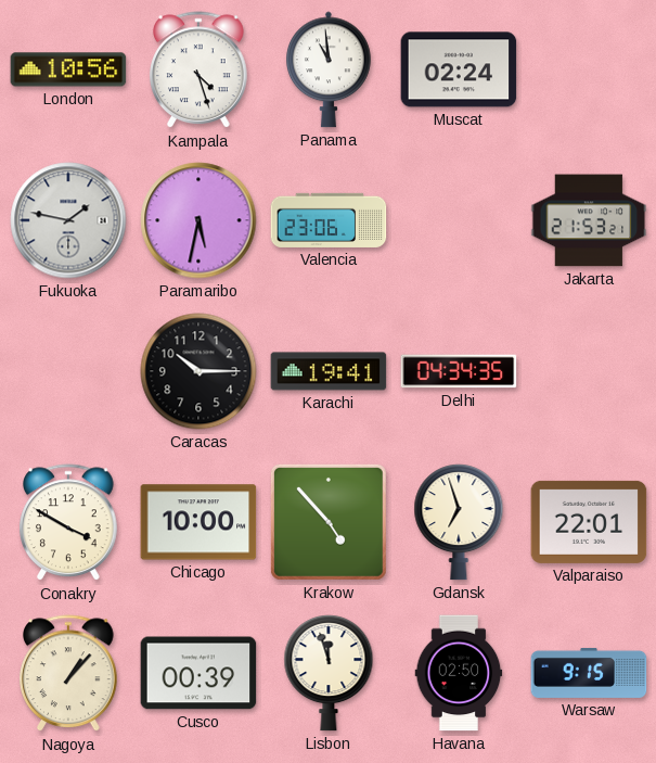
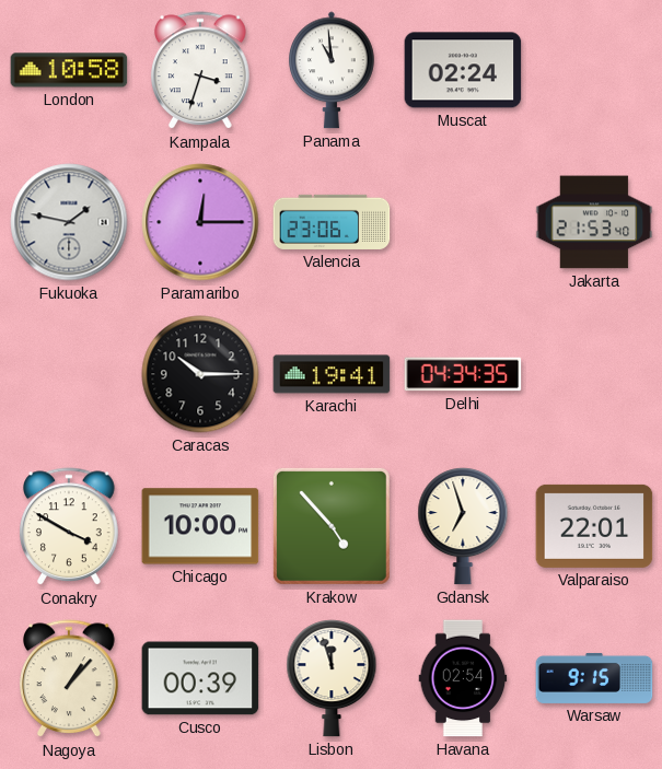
London: 10:56 -> 10:58
Kampala: 4:27 -> 3:33
Paramaribo: 5:32 -> 12:15
Jakarta: 21:53:21 -> 21:53:40
Havana: 02:50 -> 02:54
